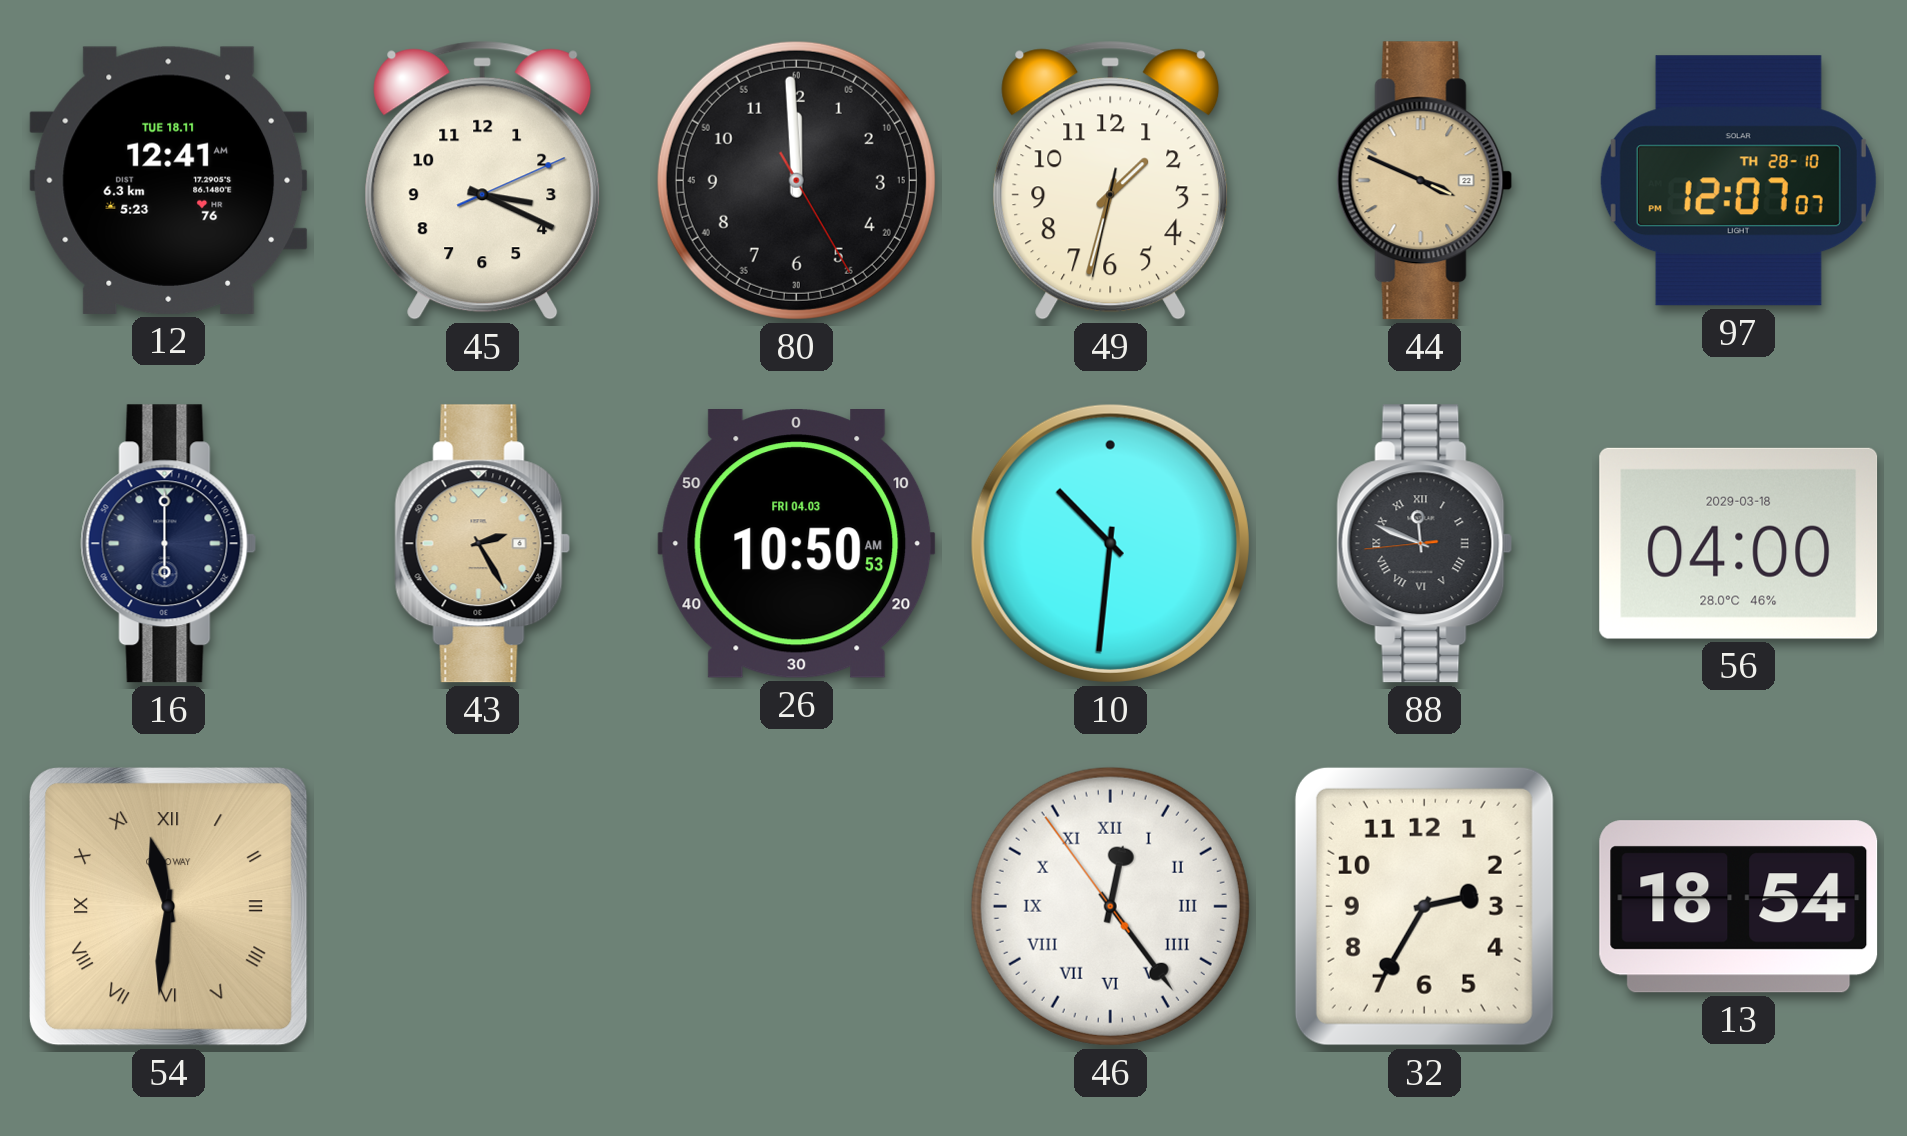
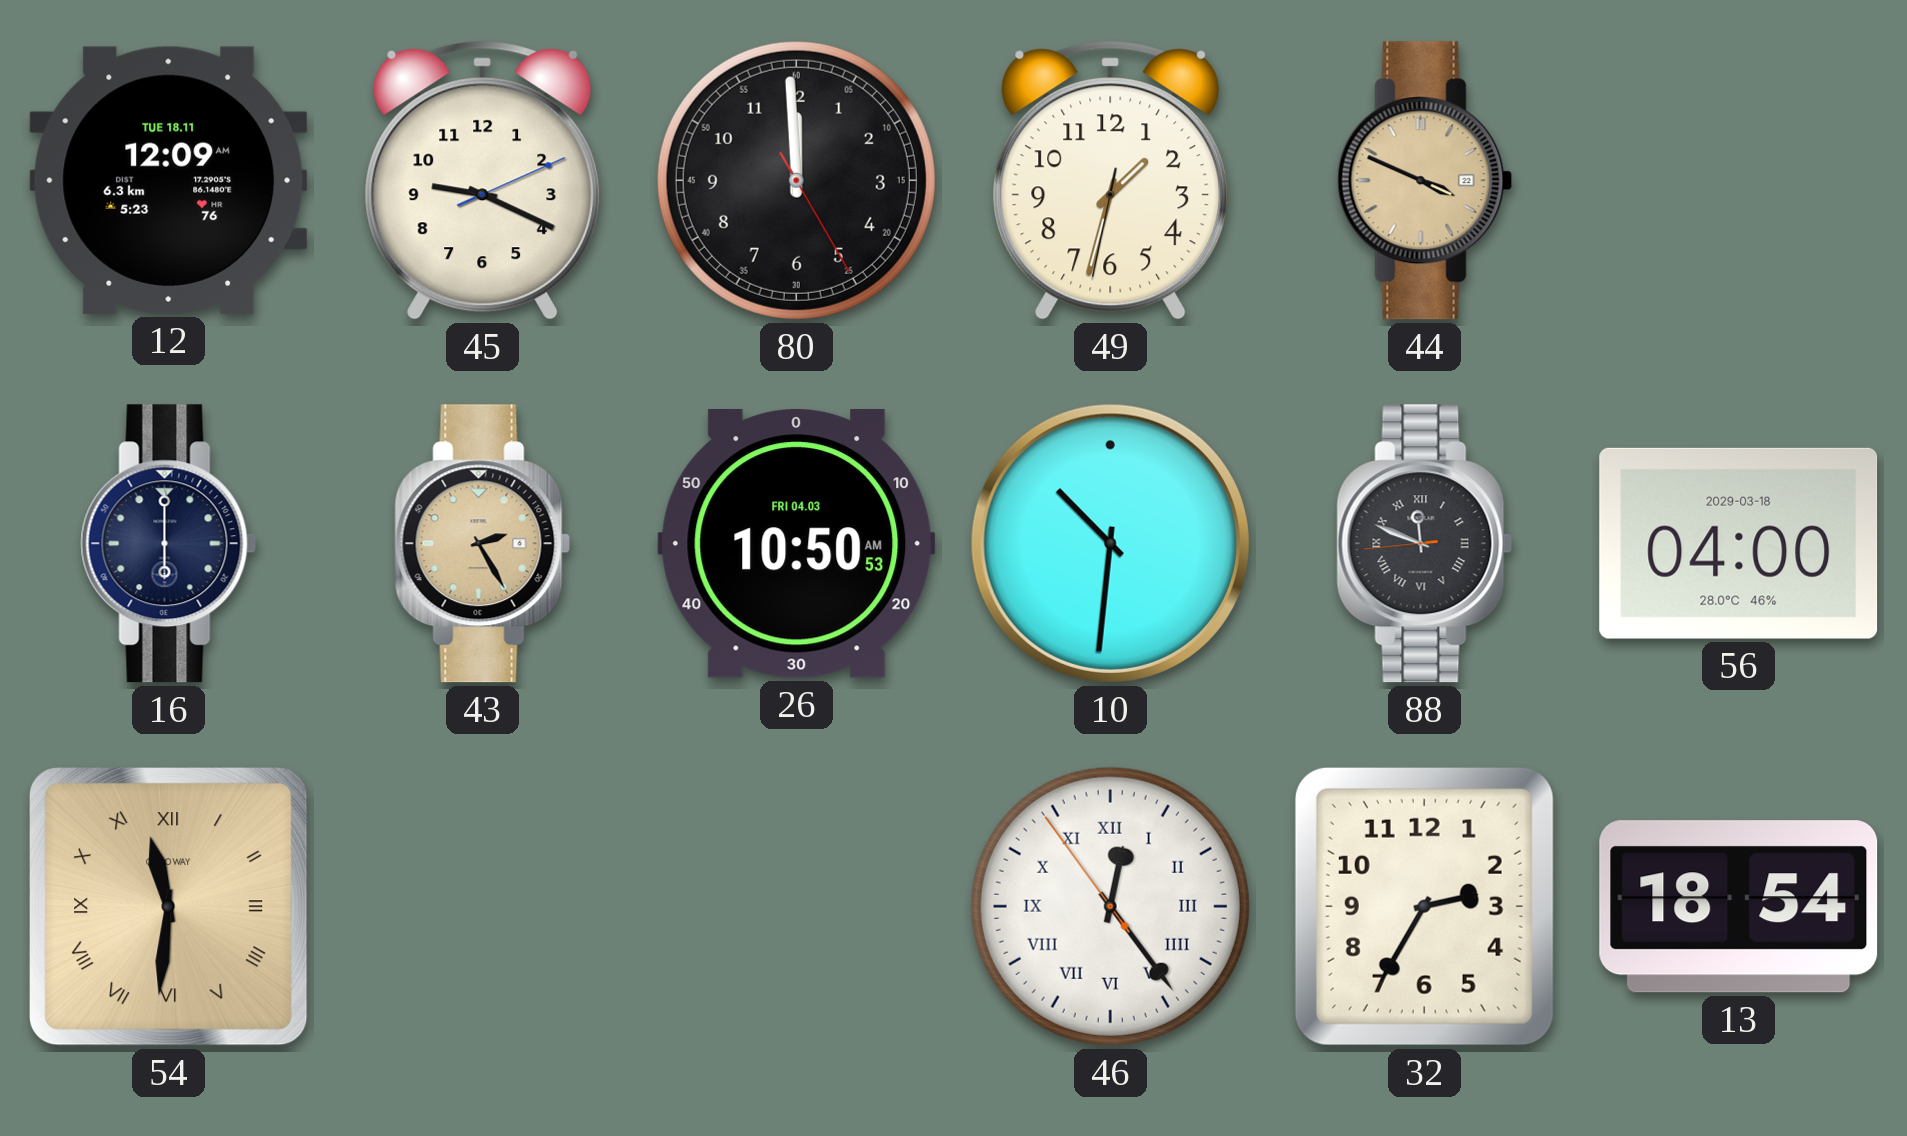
12: 12:41 -> 12:09
45: 3:19 -> 9:19
97: 12:07 -> none
